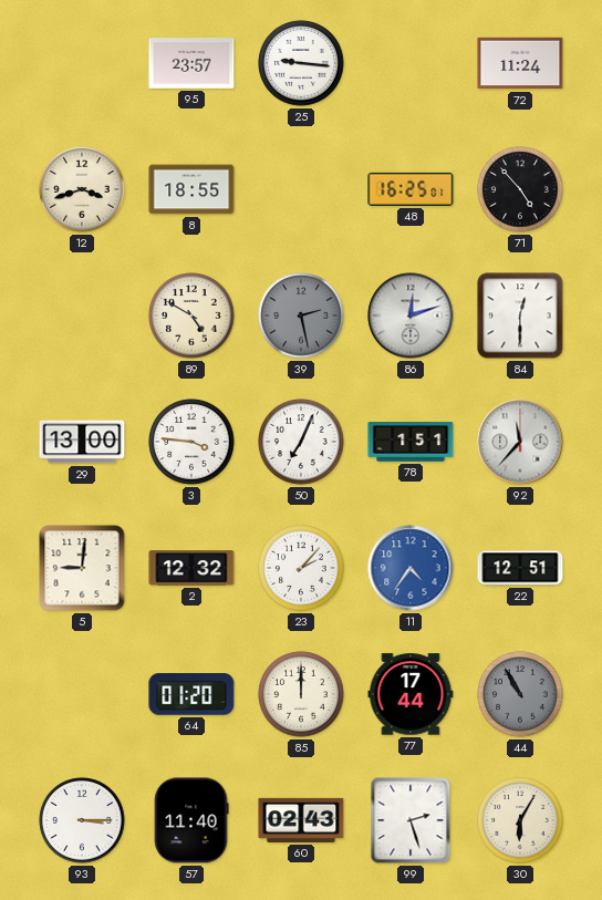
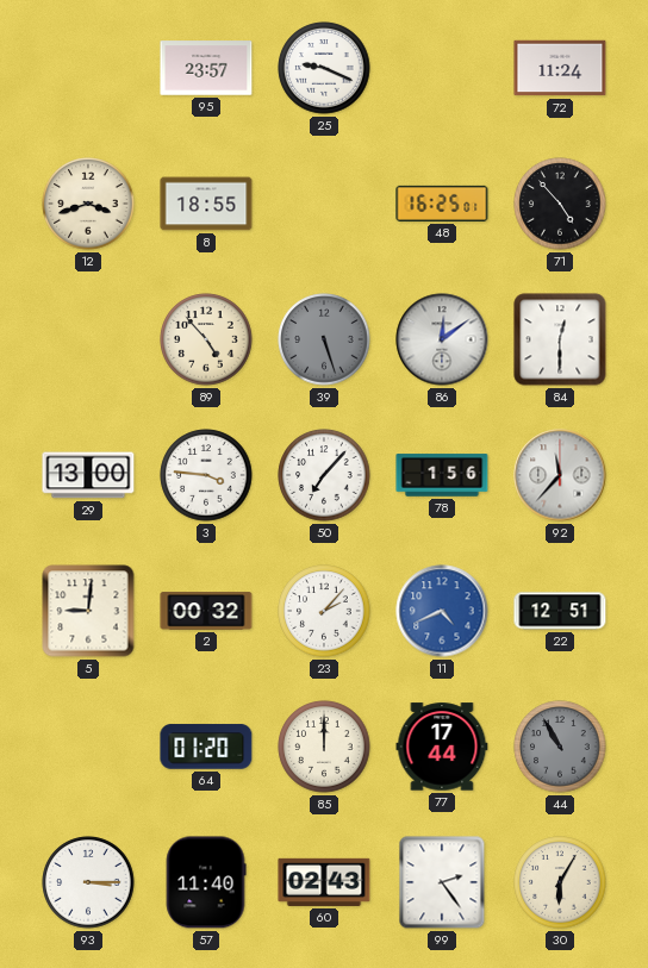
25: 9:16 -> 9:19
89: 4:50 -> 4:53
39: 2:28 -> 5:27
86: 12:12 -> 12:09
50: 7:04 -> 7:07
78: 1:51 -> 1:56
2: 12:32 -> 00:32
11: 4:36 -> 4:41
99: 2:27 -> 2:24
